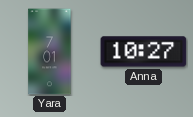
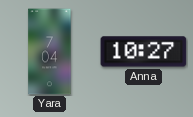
Yara: 7:01 -> 7:04
